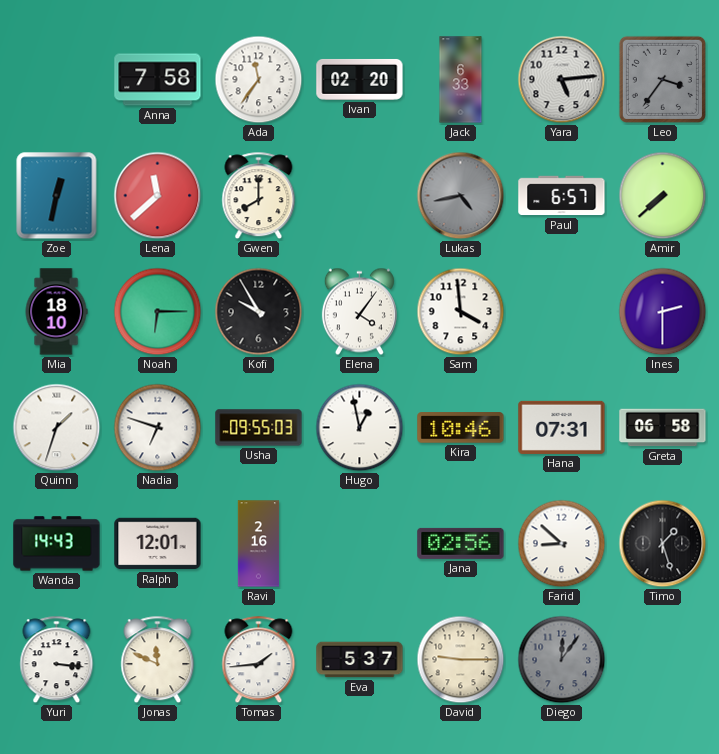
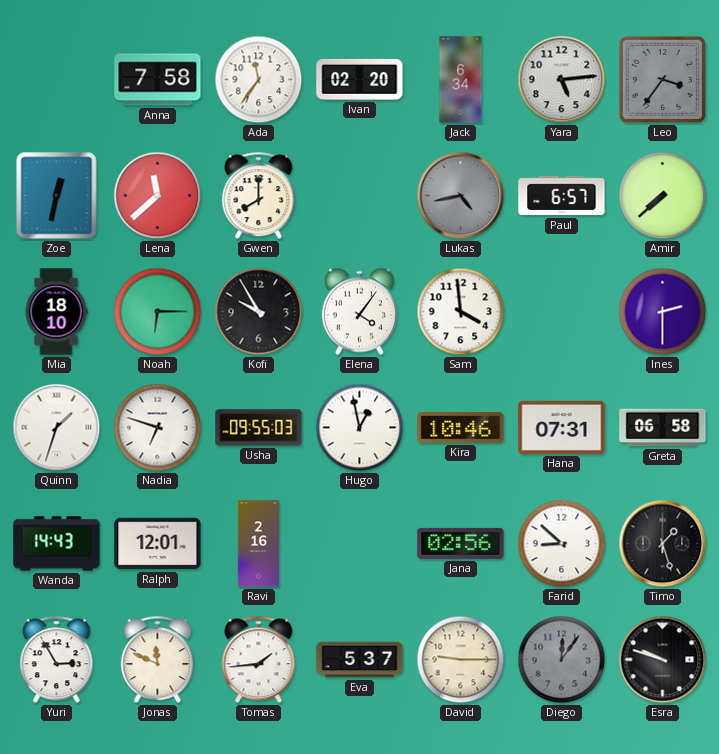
Jack: 6:33 -> 6:34
Yuri: 3:16 -> 2:55
Esra: none -> 9:48
